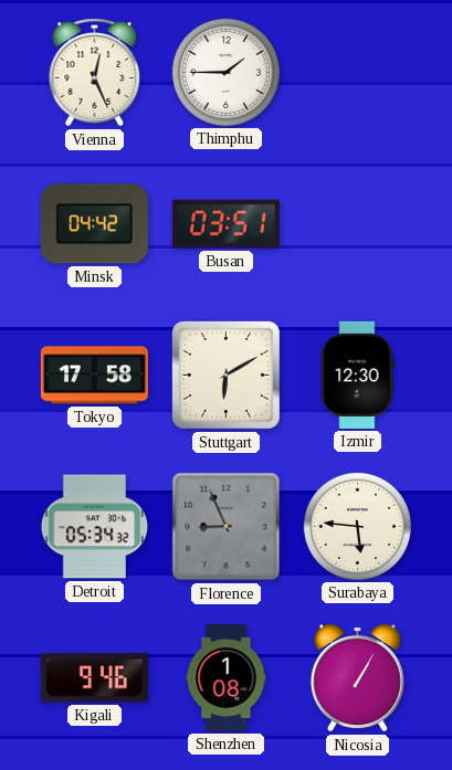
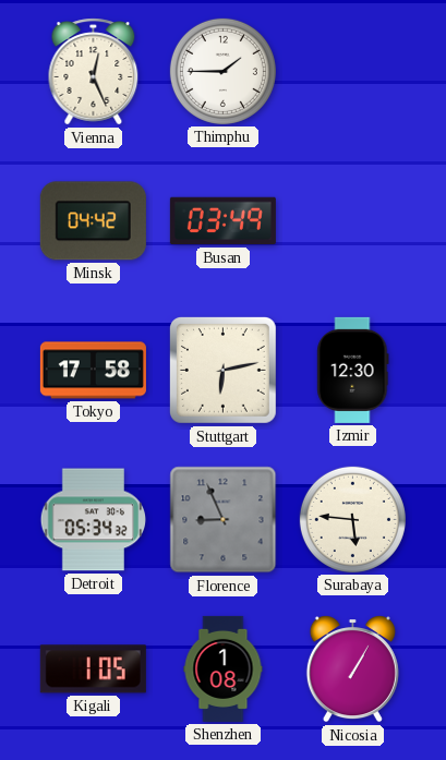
Busan: 03:51 -> 03:49
Stuttgart: 6:10 -> 6:13
Kigali: 9:46 -> 1:05
